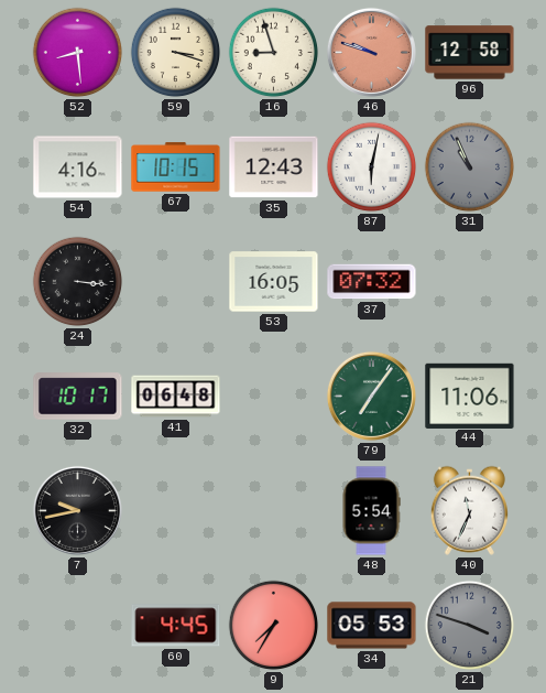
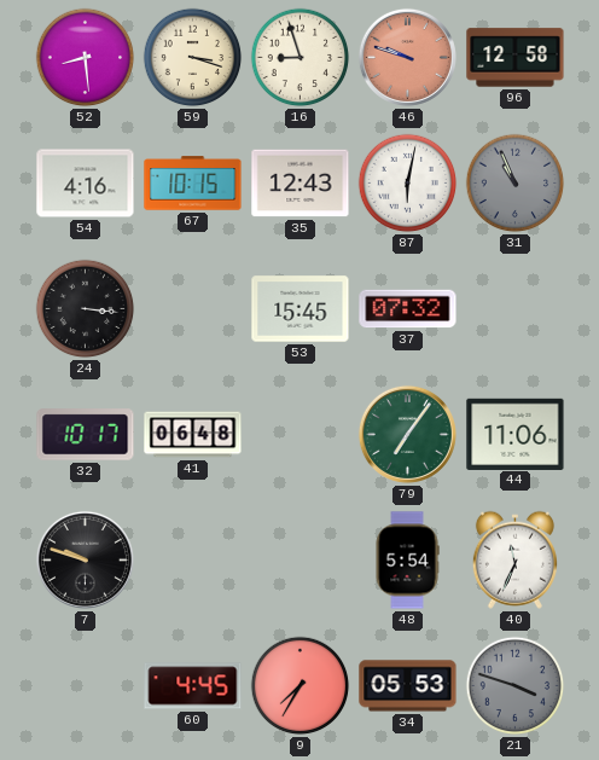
53: 16:05 -> 15:45
7: 9:43 -> 9:48
